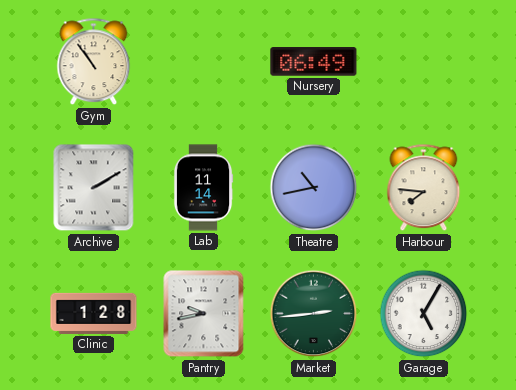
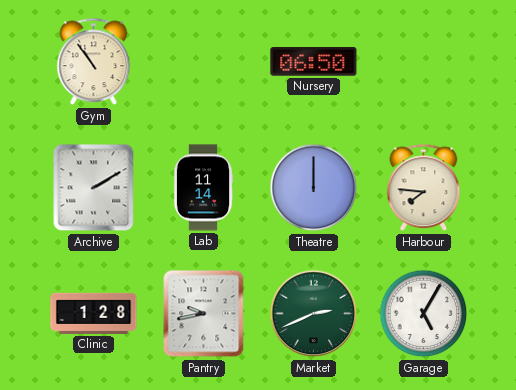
Nursery: 06:49 -> 06:50
Theatre: 10:43 -> 12:00
Market: 2:44 -> 2:41
